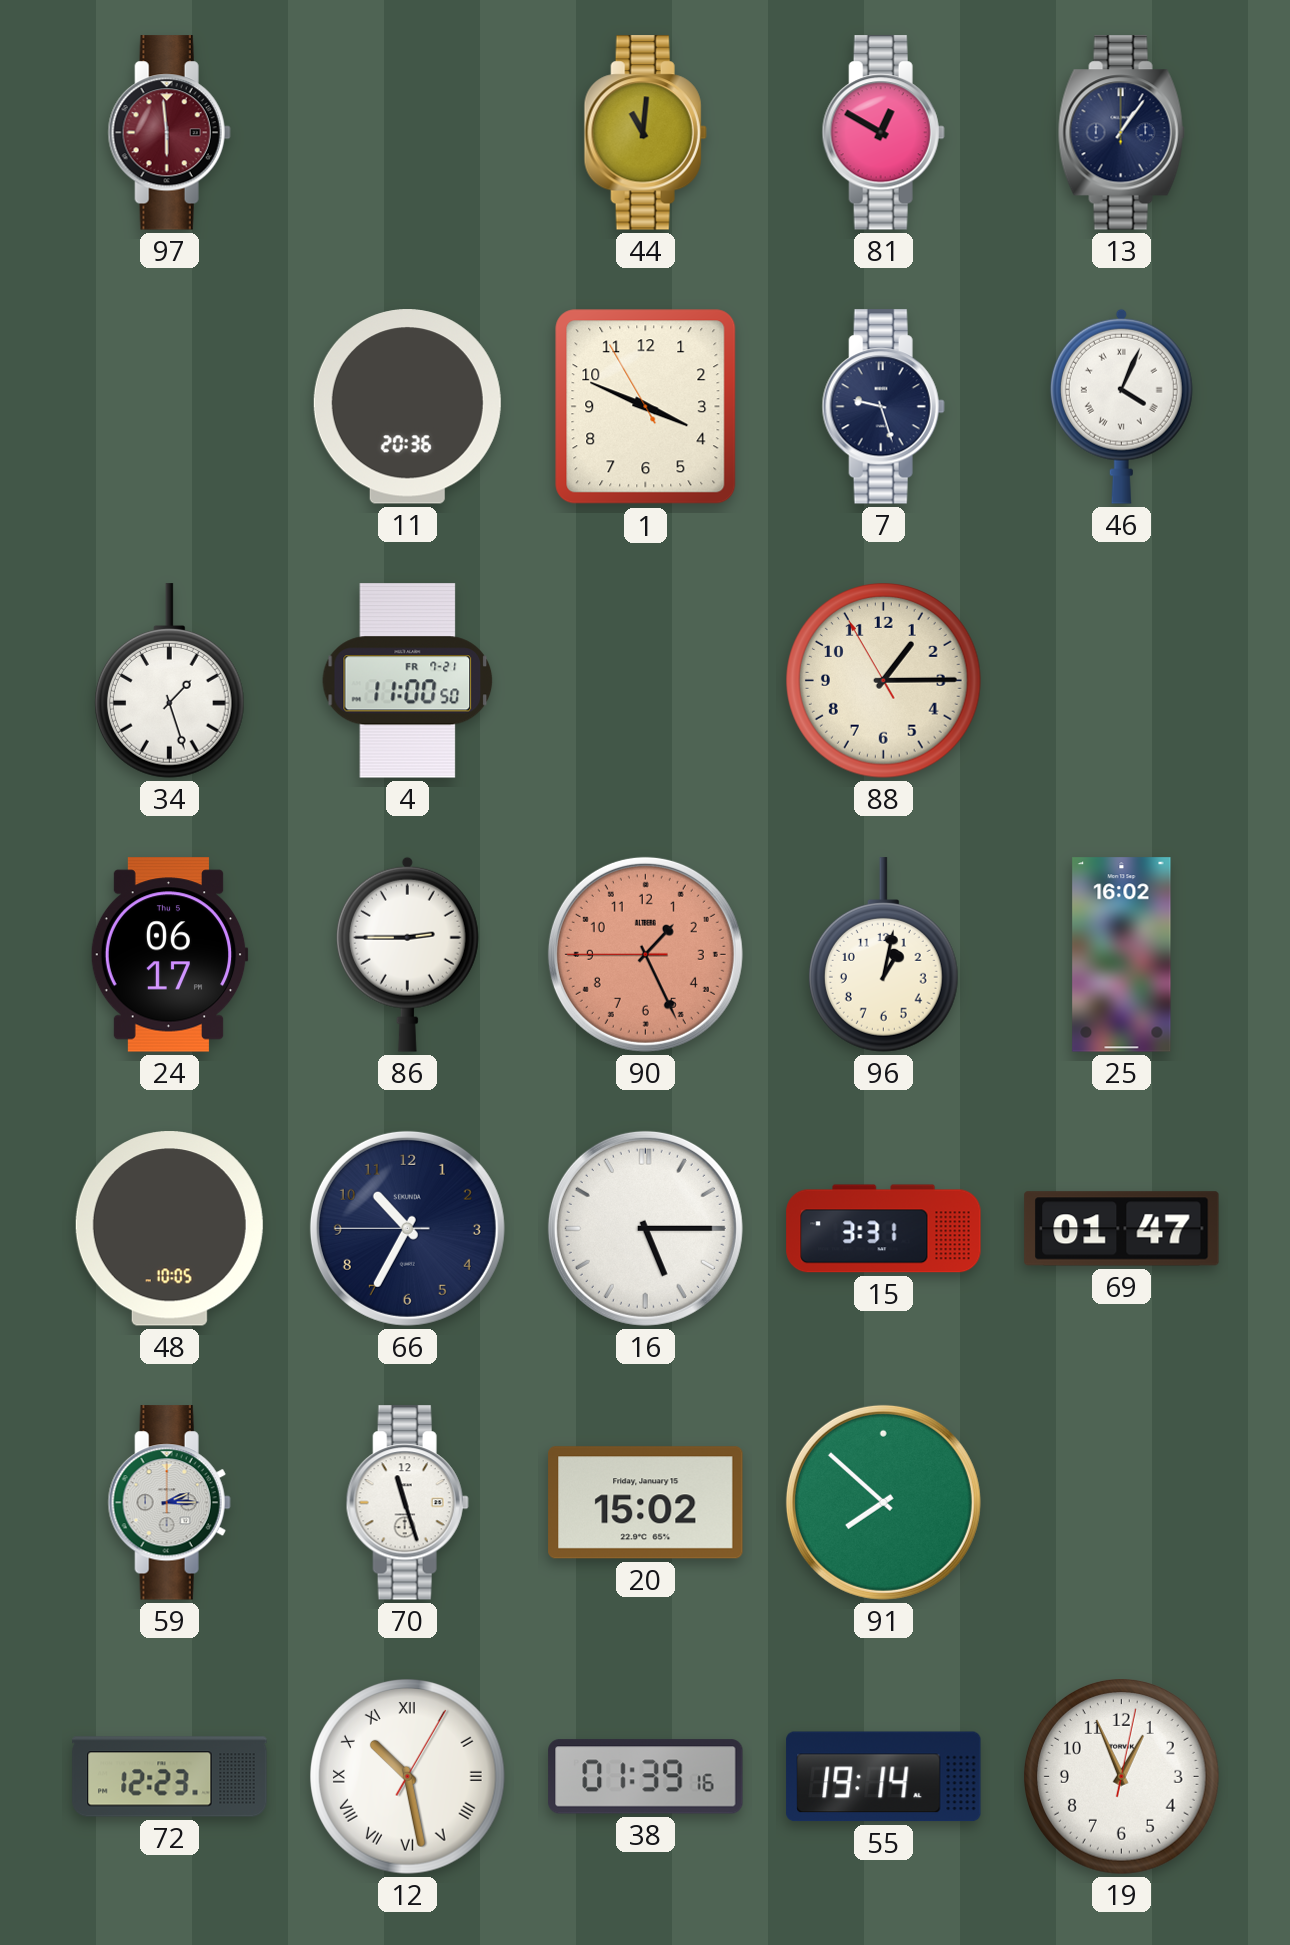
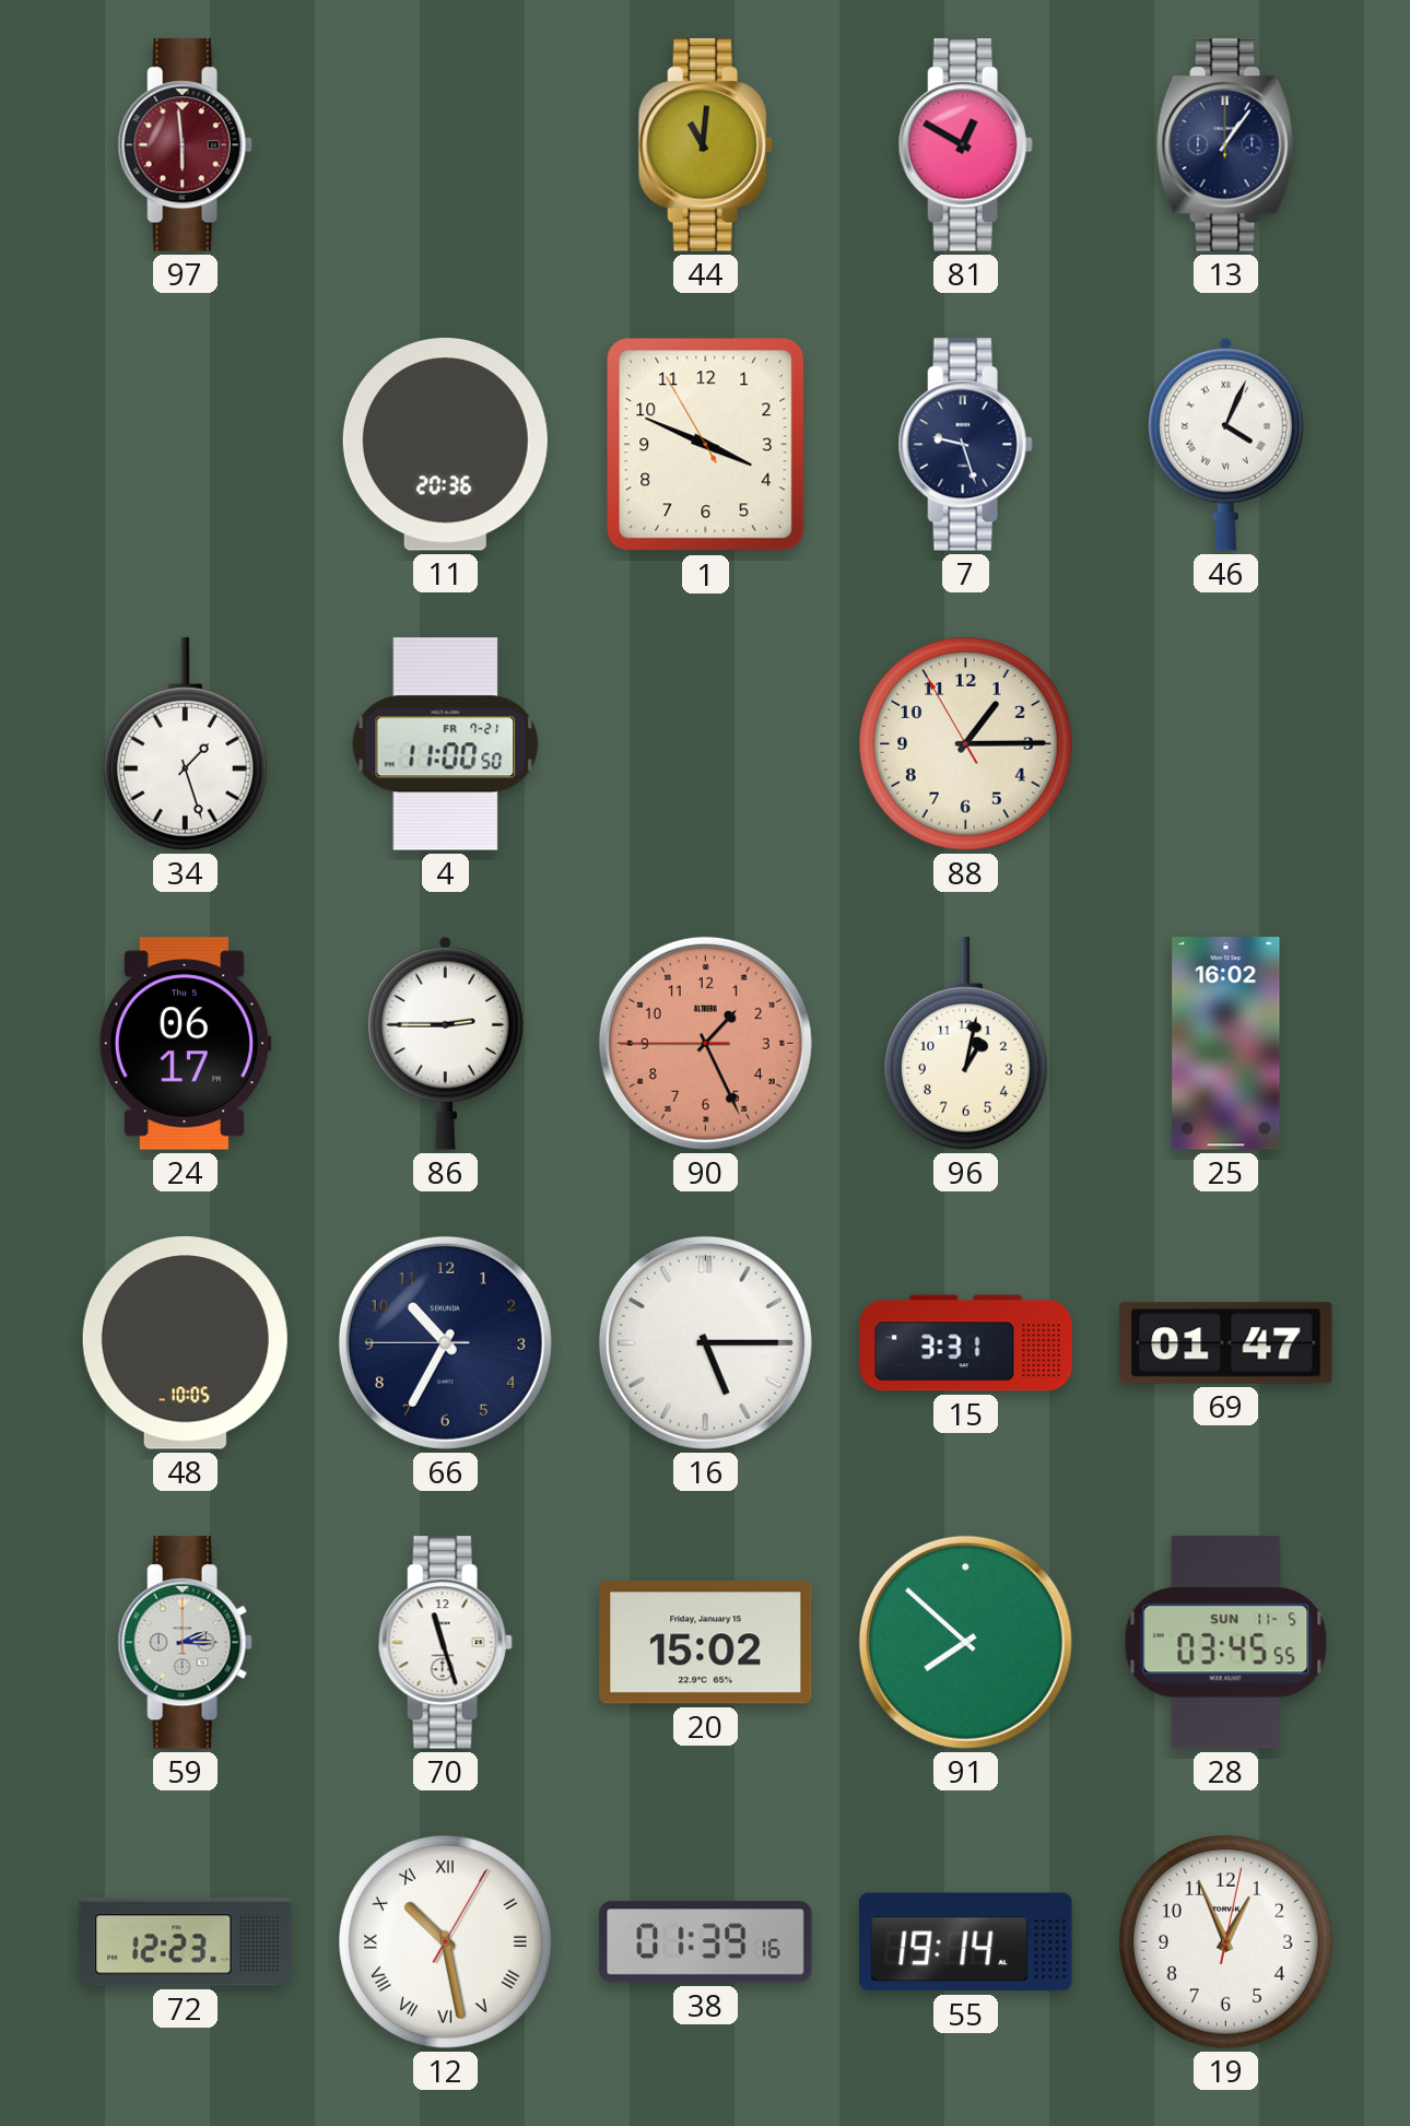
28: none -> 03:45
